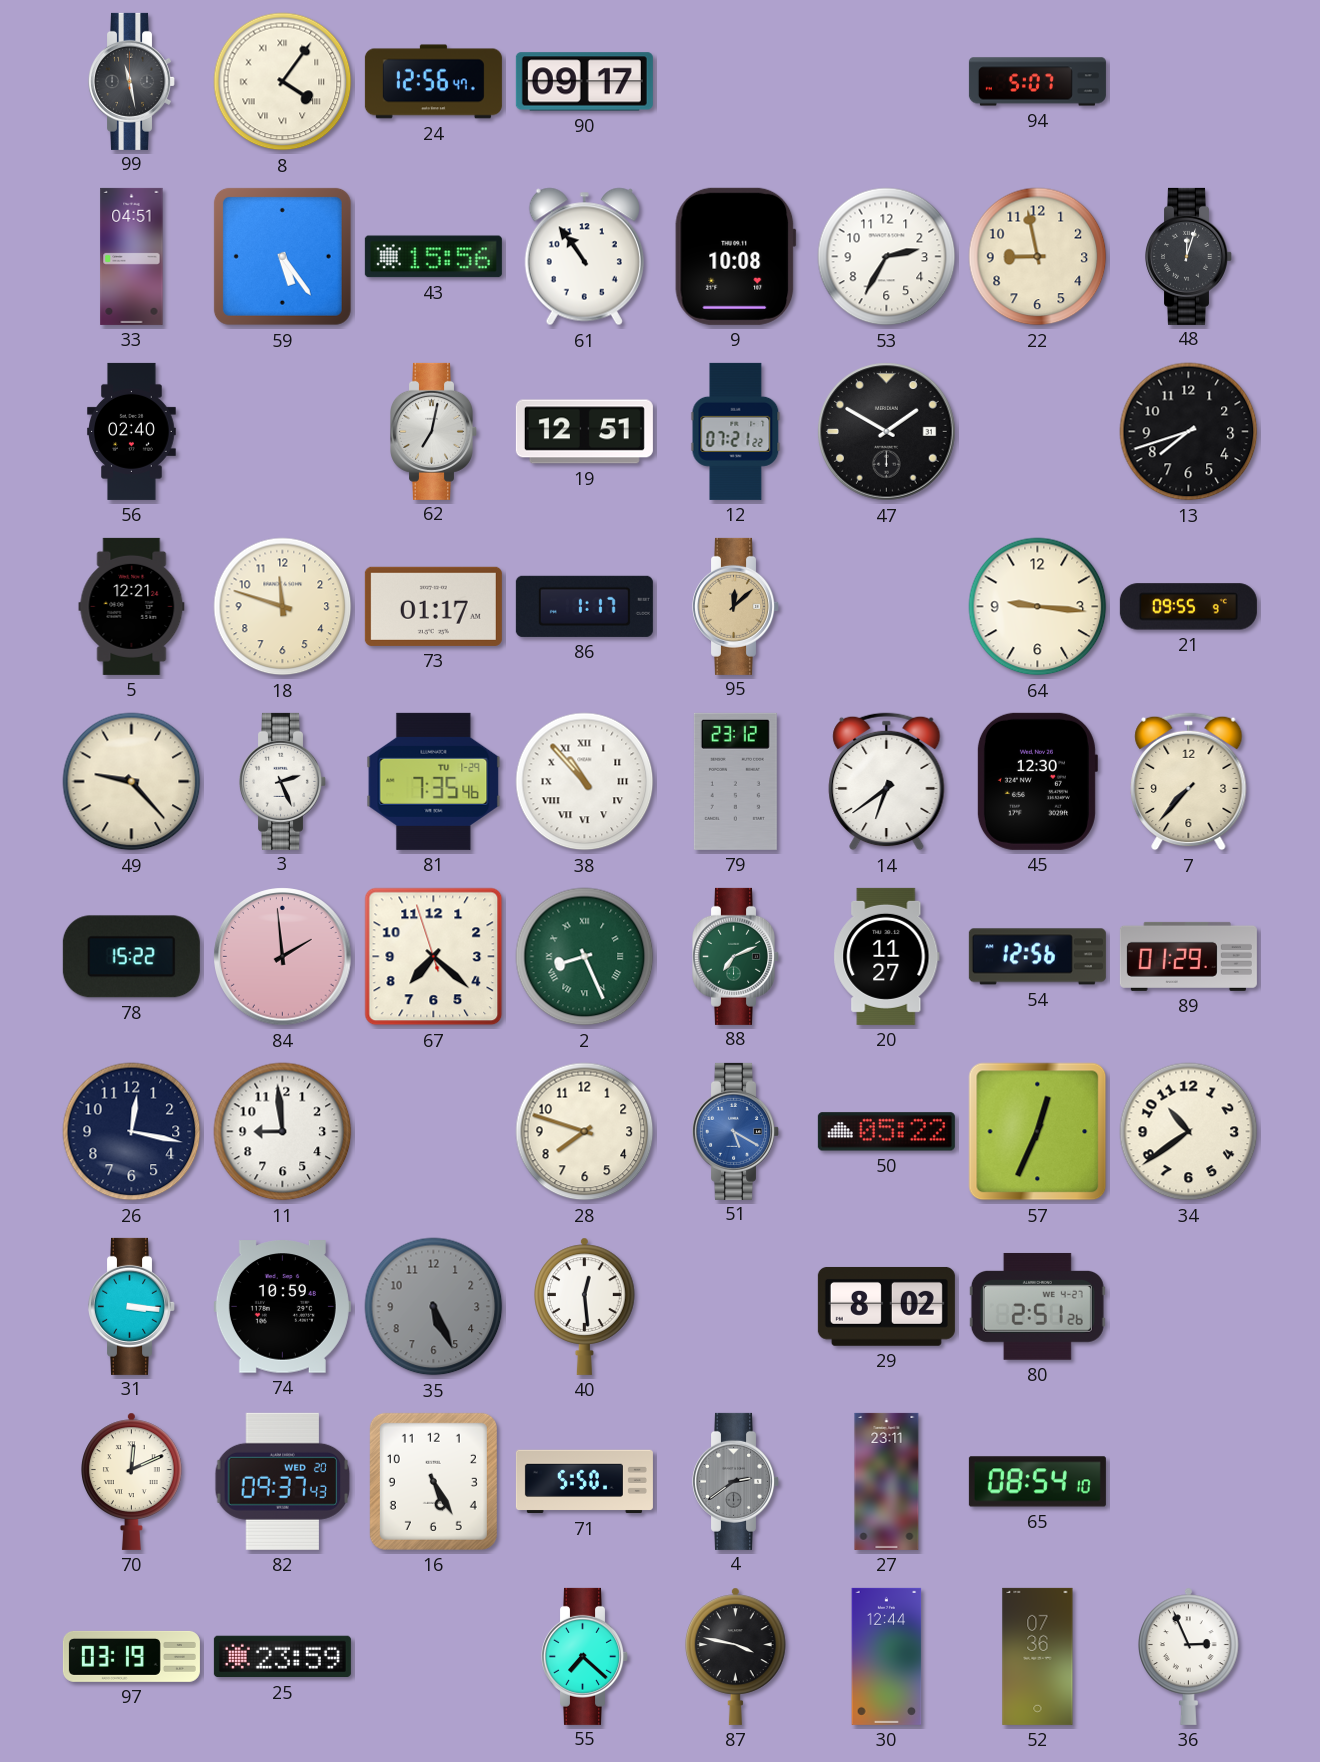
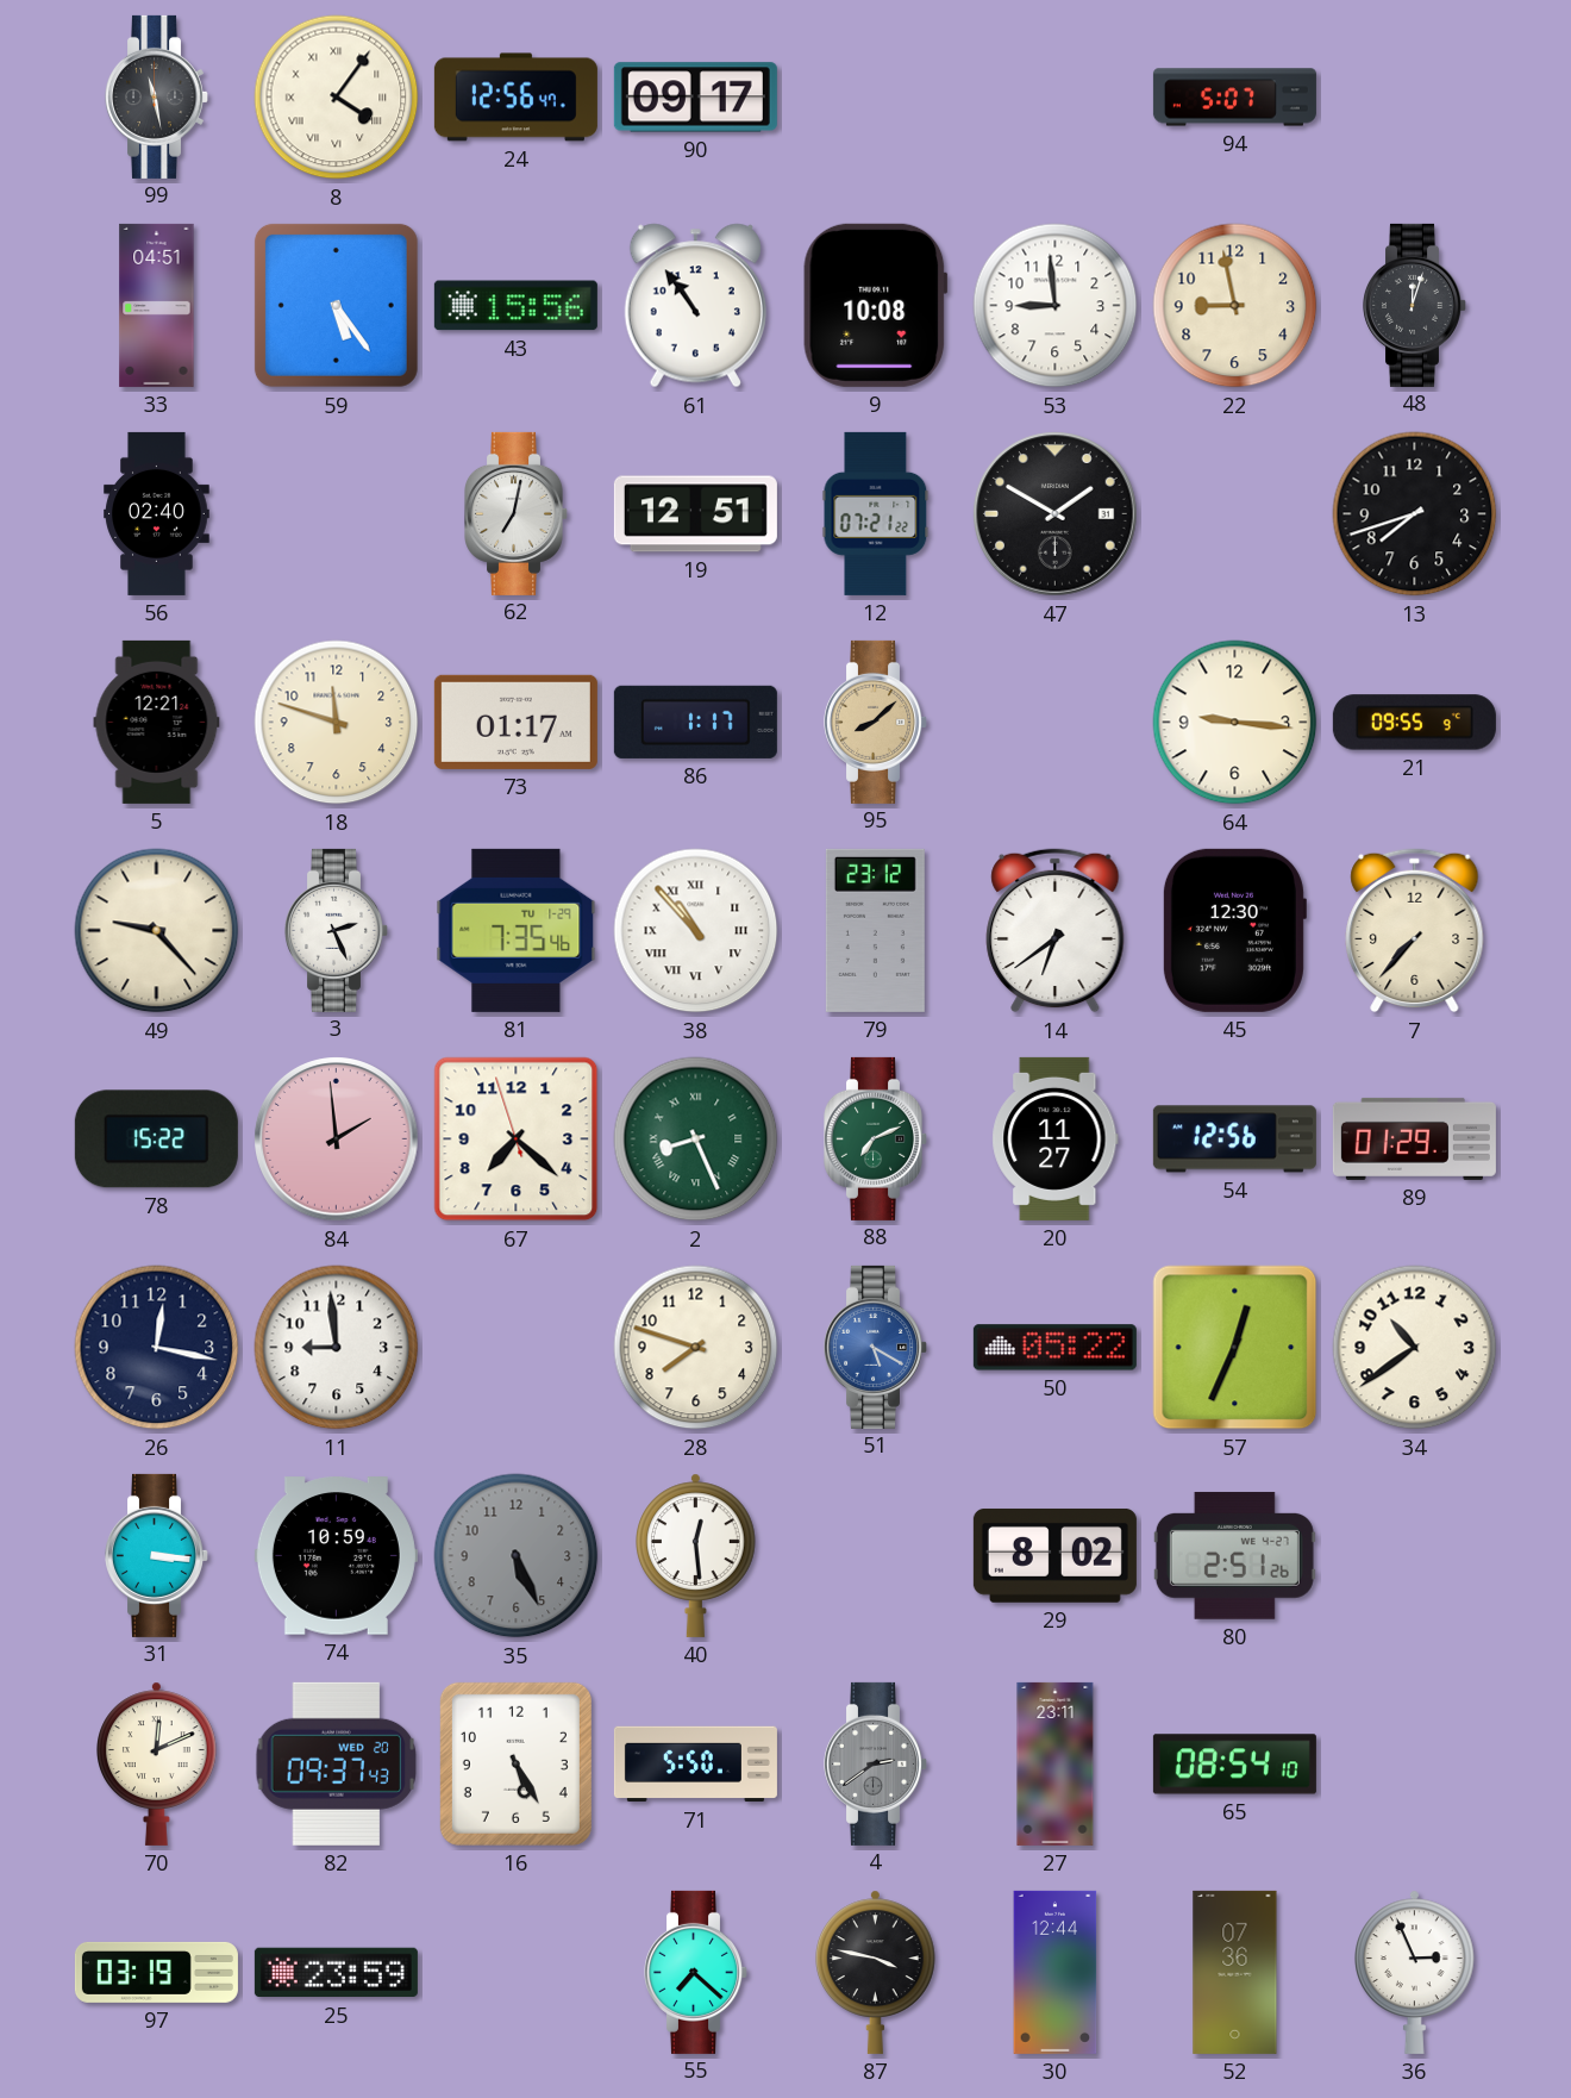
53: 2:35 -> 8:59
95: 12:08 -> 8:08
